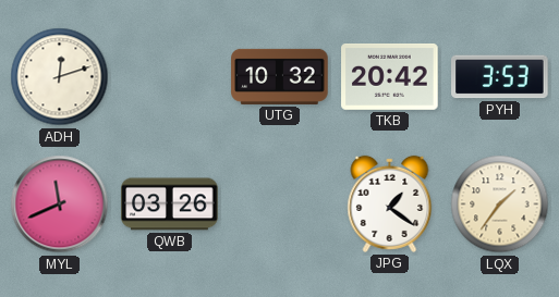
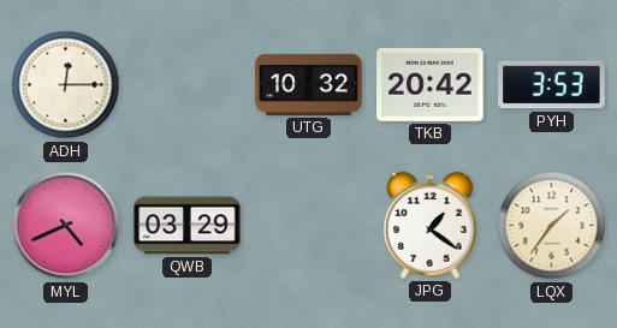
ADH: 12:12 -> 12:15
MYL: 11:41 -> 4:41
QWB: 03:26 -> 03:29
